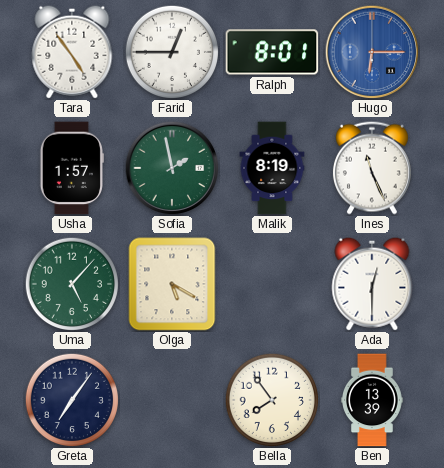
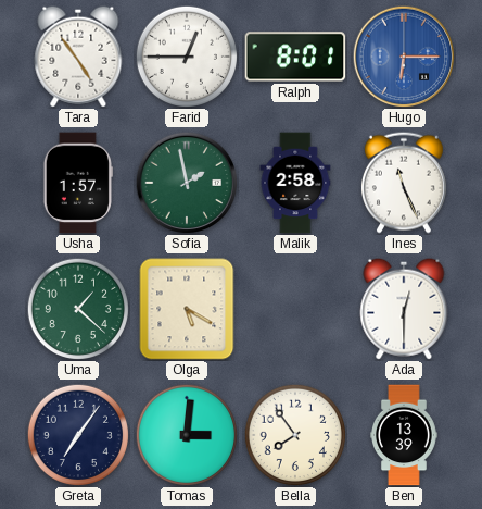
Malik: 8:19 -> 2:58
Uma: 5:07 -> 1:22
Tomas: none -> 3:01
